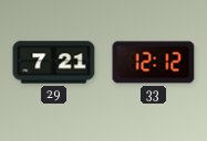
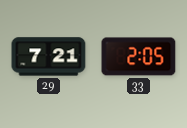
33: 12:12 -> 2:05
